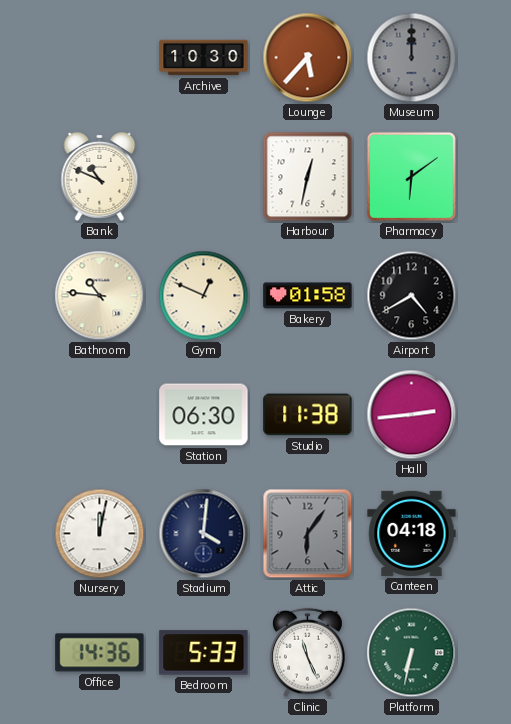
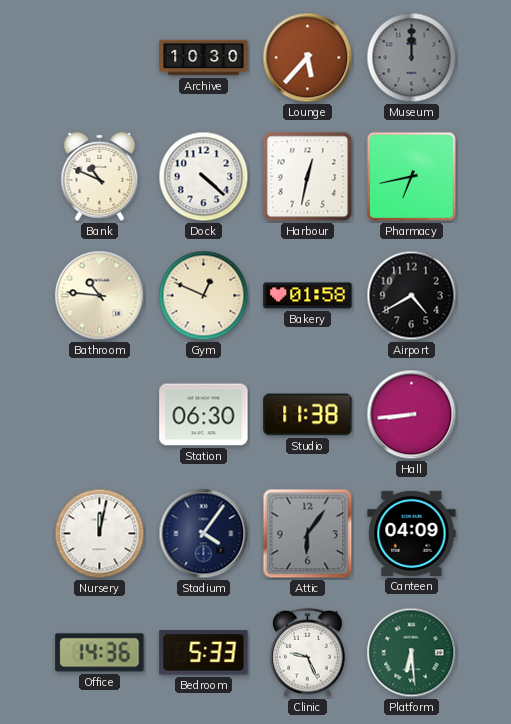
Dock: none -> 4:22
Pharmacy: 6:09 -> 6:43
Hall: 2:44 -> 8:44
Stadium: 4:01 -> 4:06
Canteen: 04:18 -> 04:09
Clinic: 11:26 -> 9:26
Platform: 6:32 -> 6:29
